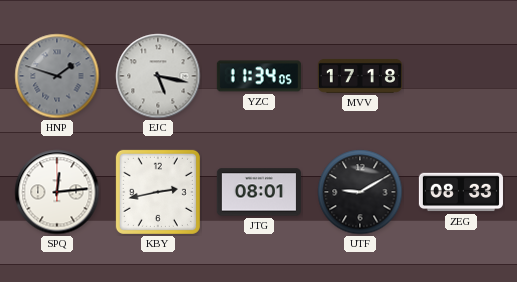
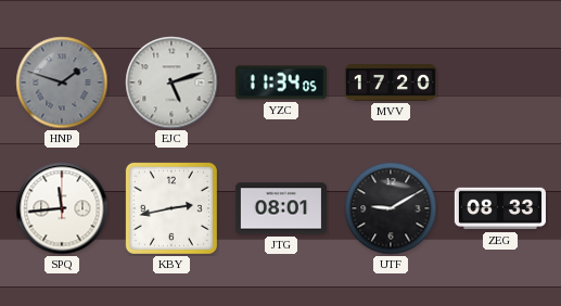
EJC: 5:17 -> 5:12
MVV: 17:18 -> 17:20
SPQ: 12:14 -> 11:44
